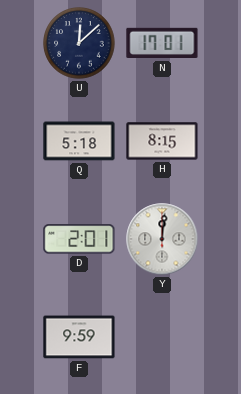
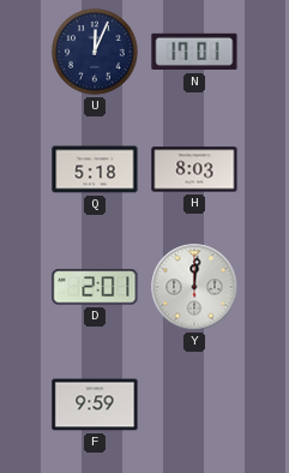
U: 12:08 -> 12:04
H: 8:15 -> 8:03
